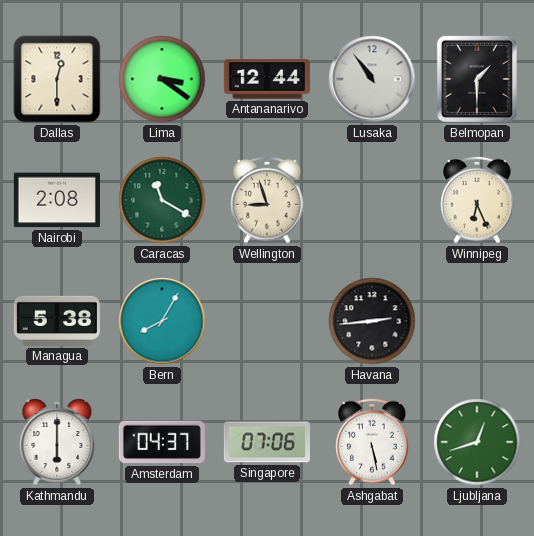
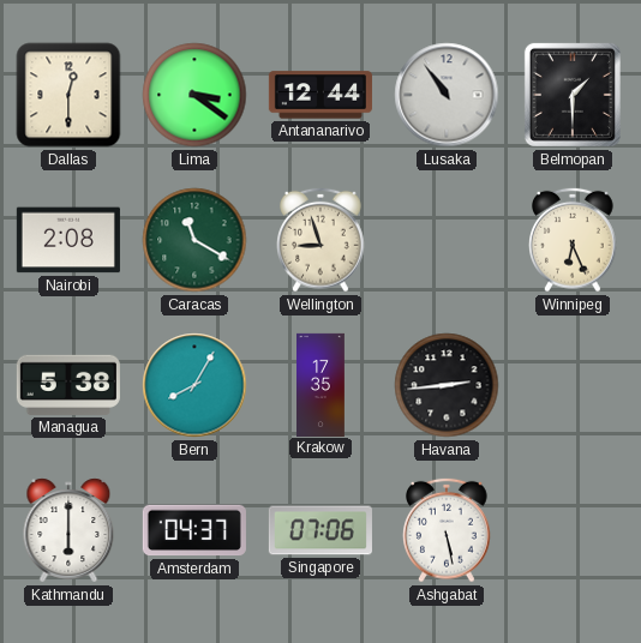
Krakow: none -> 17:35
Ljubljana: 12:42 -> none
